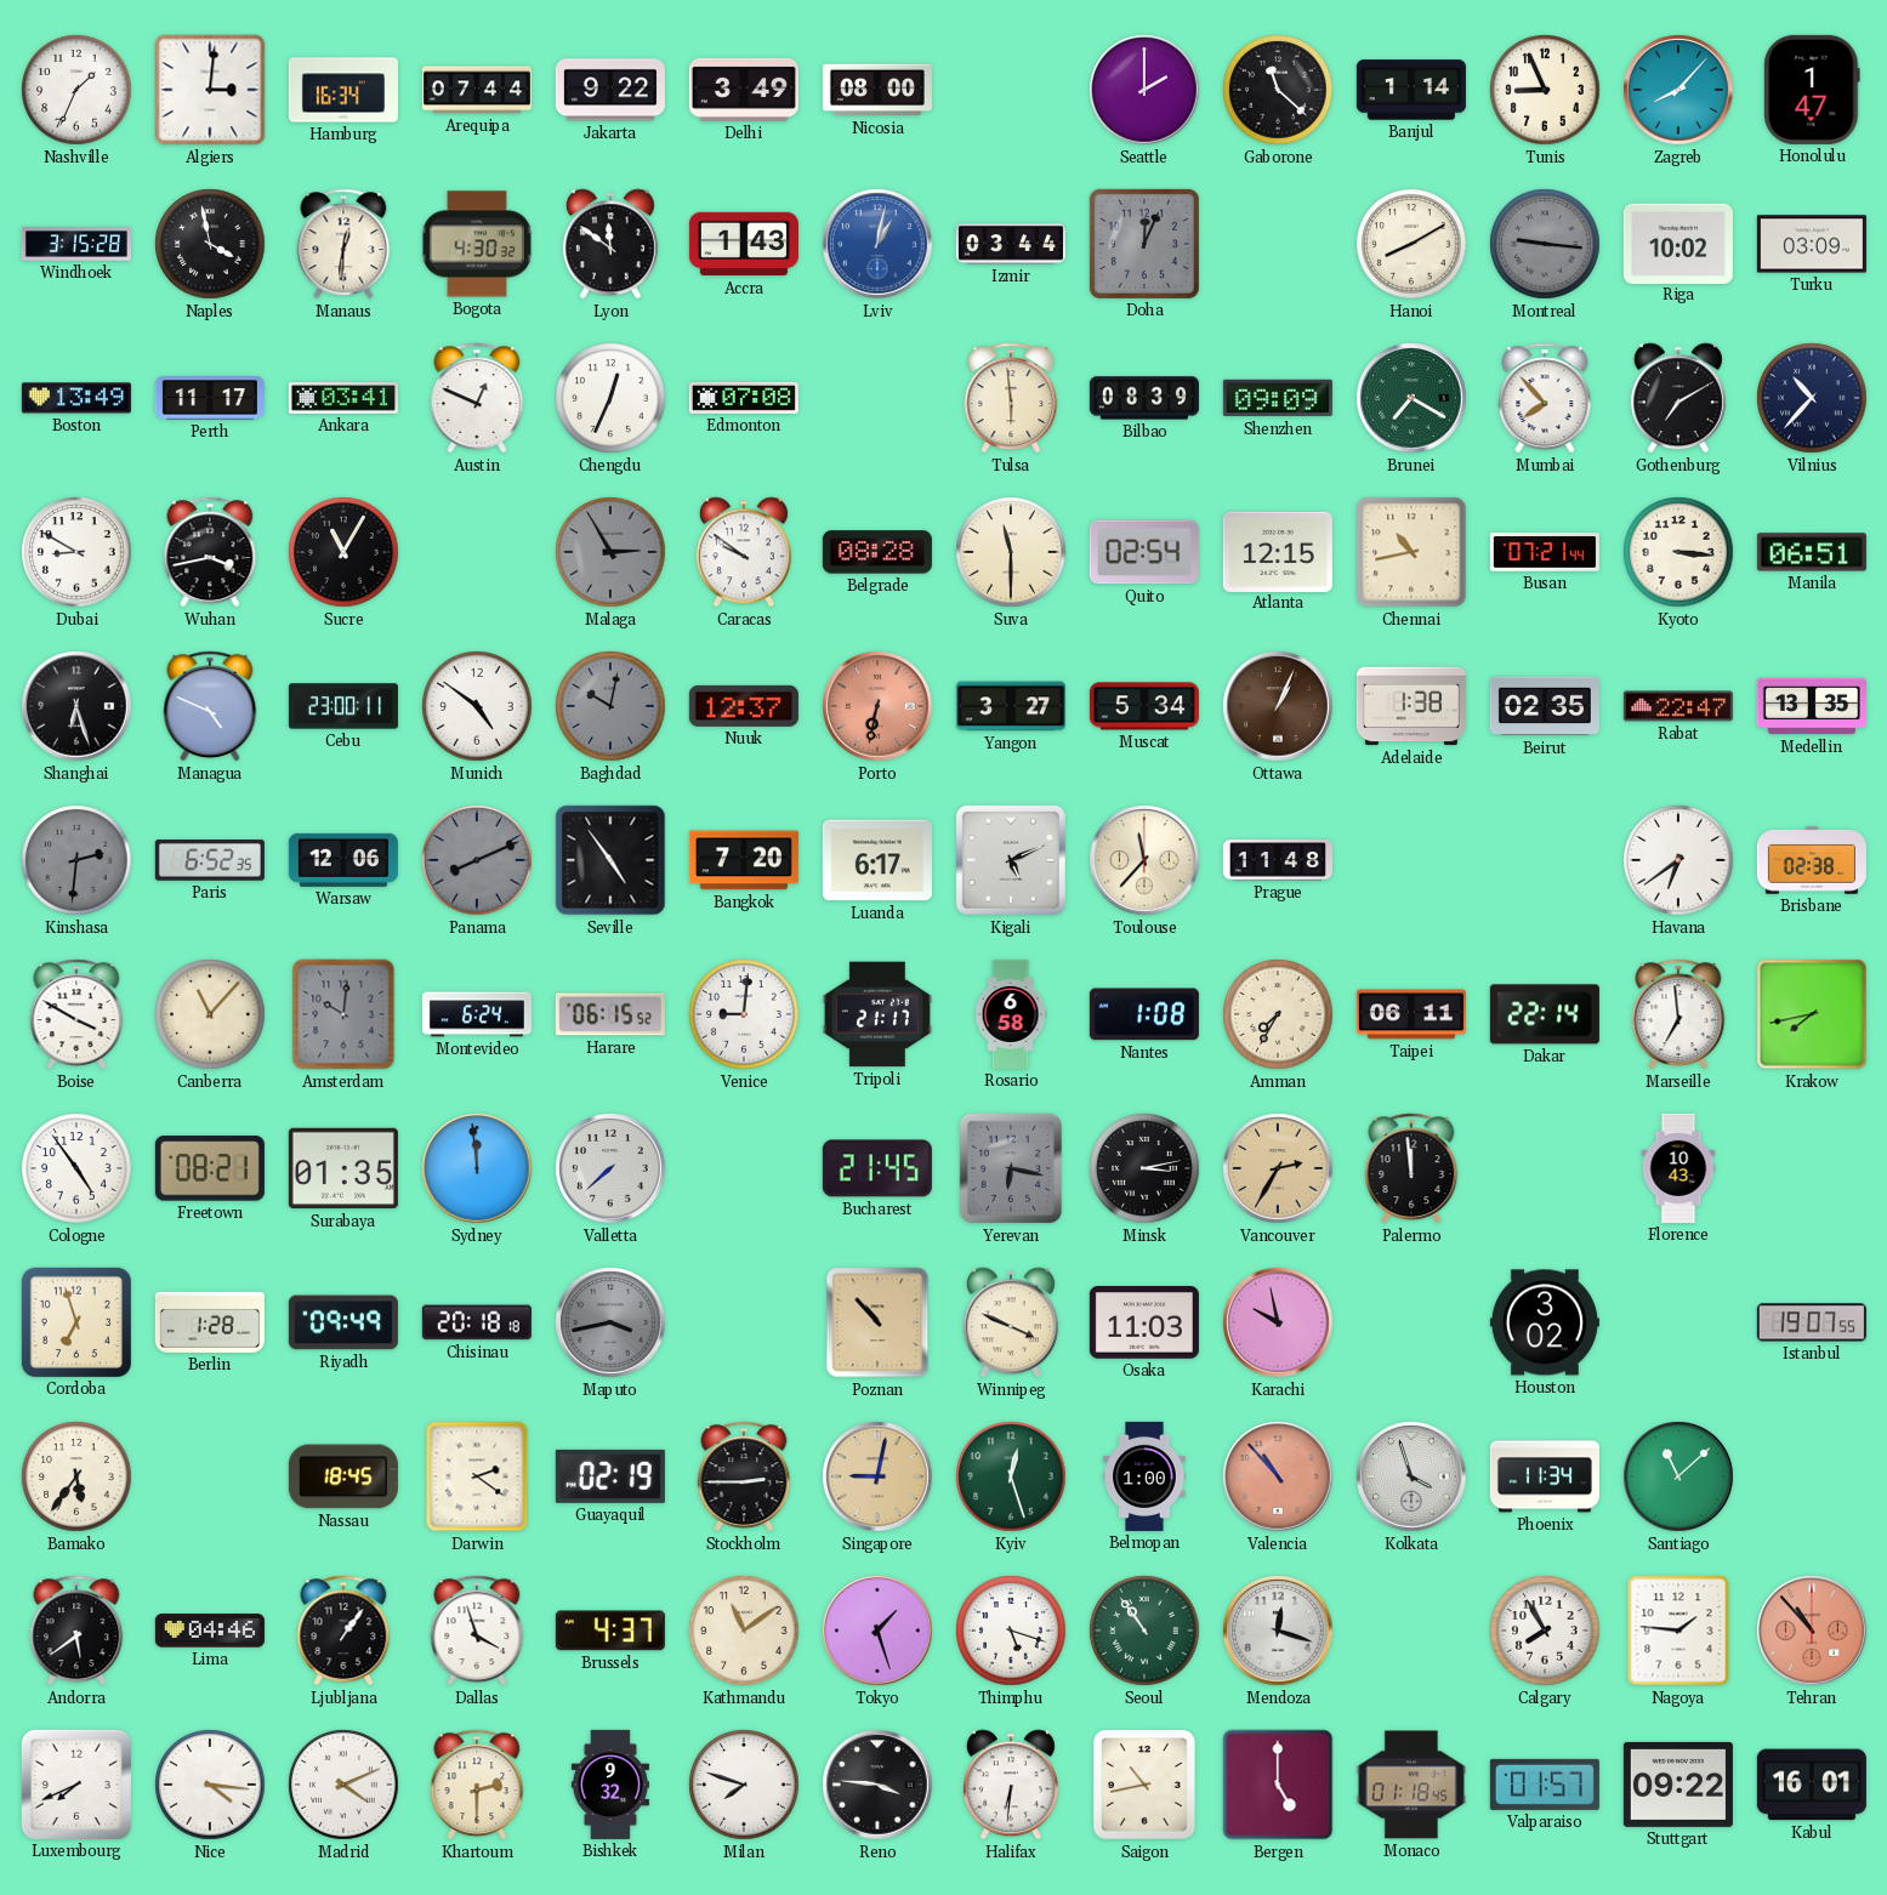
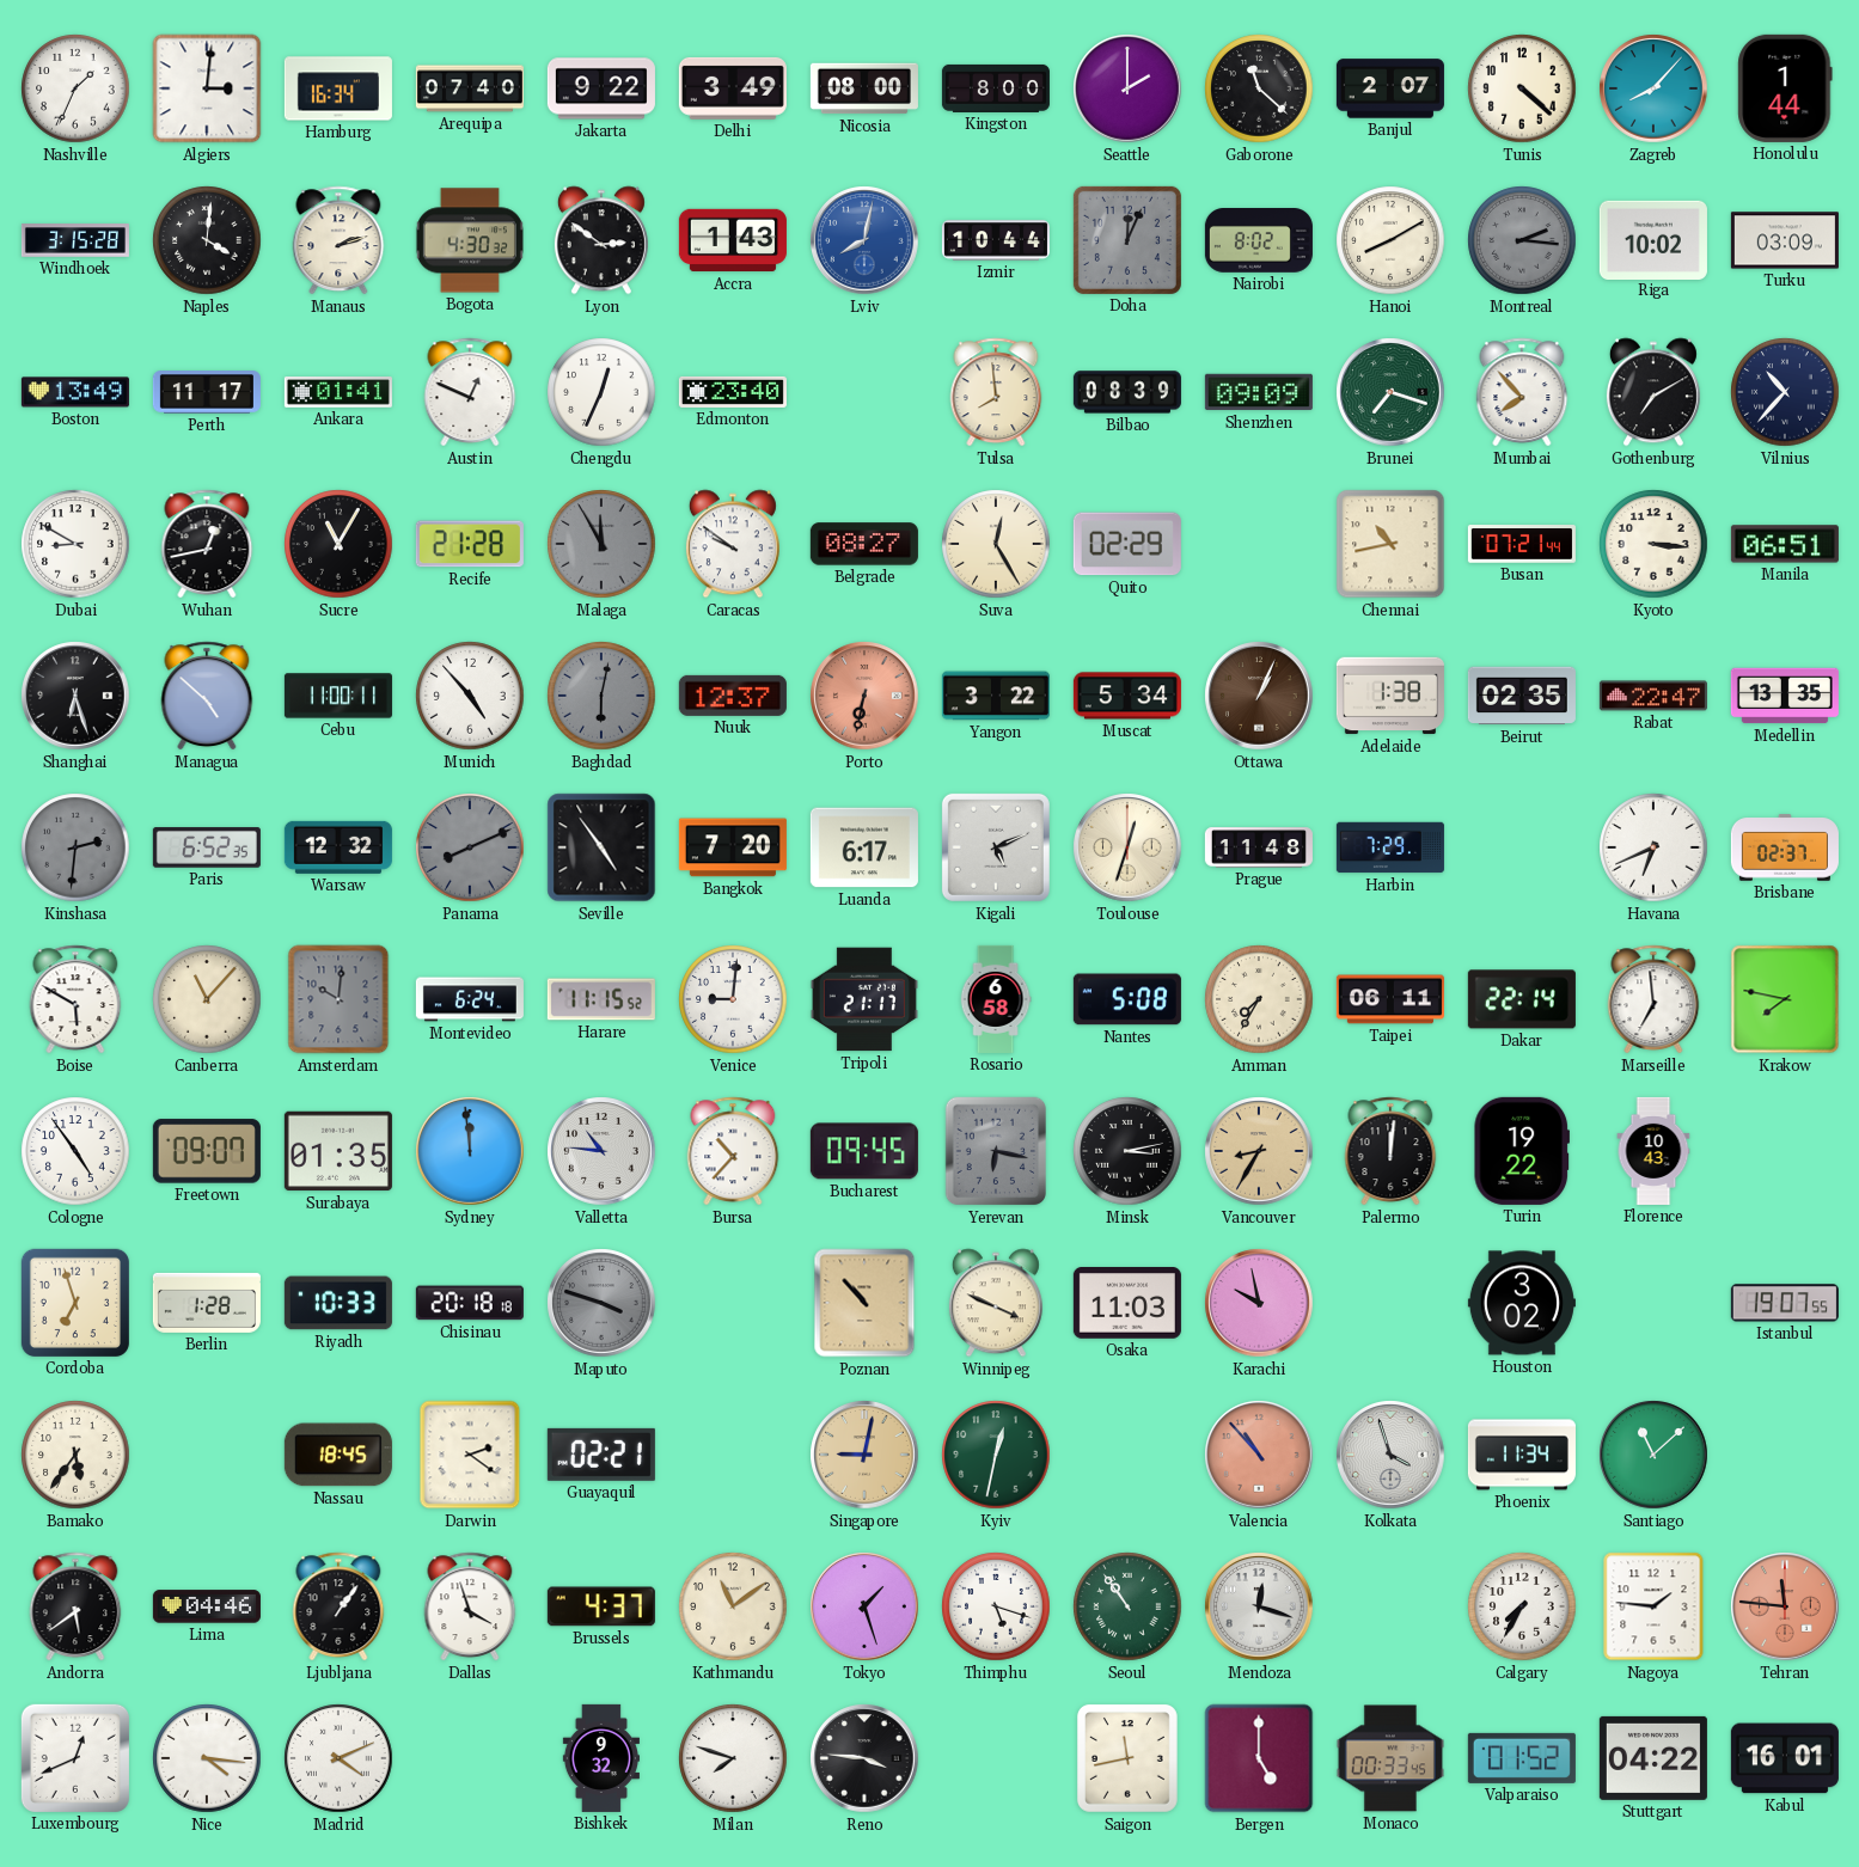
Arequipa: 07:44 -> 07:40
Kingston: none -> 8:00
Banjul: 1:14 -> 2:07
Tunis: 8:56 -> 4:22
Honolulu: 1:47 -> 1:44
Naples: 3:58 -> 4:01
Manaus: 12:31 -> 2:12
Lyon: 11:51 -> 2:51
Lviv: 1:02 -> 8:02
Izmir: 03:44 -> 10:44
Nairobi: none -> 8:02
Montreal: 9:16 -> 2:16
Ankara: 03:41 -> 01:41
Edmonton: 07:08 -> 23:40
Tulsa: 5:59 -> 7:59
Brunei: 7:20 -> 7:18
Wuhan: 3:43 -> 12:43
Recife: none -> 21:28
Malaga: 2:55 -> 11:55
Belgrade: 08:28 -> 08:27
Suva: 11:30 -> 12:25
Quito: 02:54 -> 02:29
Atlanta: 12:15 -> none
Managua: 4:49 -> 4:52
Cebu: 23:00 -> 11:00
Munich: 4:51 -> 4:53
Baghdad: 10:02 -> 6:02
Yangon: 3:27 -> 3:22
Warsaw: 12:06 -> 12:32
Toulouse: 11:37 -> 12:33
Harbin: none -> 7:29
Havana: 6:39 -> 6:41
Brisbane: 02:38 -> 02:37
Boise: 3:50 -> 5:50
Harare: 06:15 -> 11:15
Nantes: 1:08 -> 5:08
Krakow: 7:43 -> 7:47
Freetown: 08:21 -> 09:07
Valletta: 7:38 -> 10:46
Bursa: none -> 10:37
Bucharest: 21:45 -> 09:45
Vancouver: 2:35 -> 8:35
Palermo: 11:59 -> 12:01
Turin: none -> 19:22
Riyadh: 09:49 -> 10:33
Maputo: 3:43 -> 3:48
Guayaquil: 02:19 -> 02:21
Stockholm: 2:45 -> none
Kyiv: 12:27 -> 12:32
Belmopan: 1:00 -> none
Calgary: 7:55 -> 7:35
Tehran: 10:53 -> 11:46
Luxembourg: 7:41 -> 12:41
Khartoum: 2:30 -> none
Halifax: 6:31 -> none
Saigon: 10:43 -> 11:43
Monaco: 01:18 -> 00:33
Valparaiso: 01:57 -> 01:52
Stuttgart: 09:22 -> 04:22
